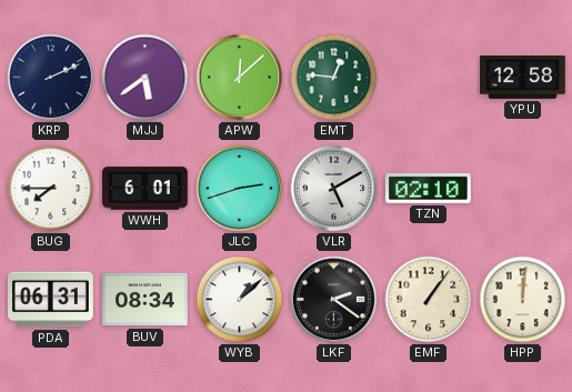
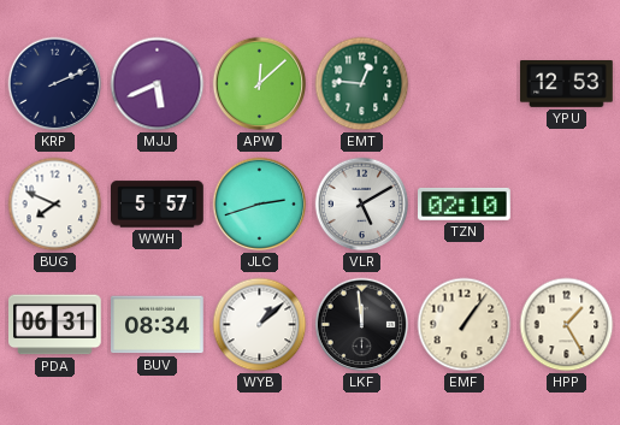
MJJ: 5:39 -> 5:41
YPU: 12:58 -> 12:53
BUG: 7:45 -> 7:49
WWH: 6:01 -> 5:57
LKF: 2:21 -> 11:59
HPP: 12:01 -> 1:25
